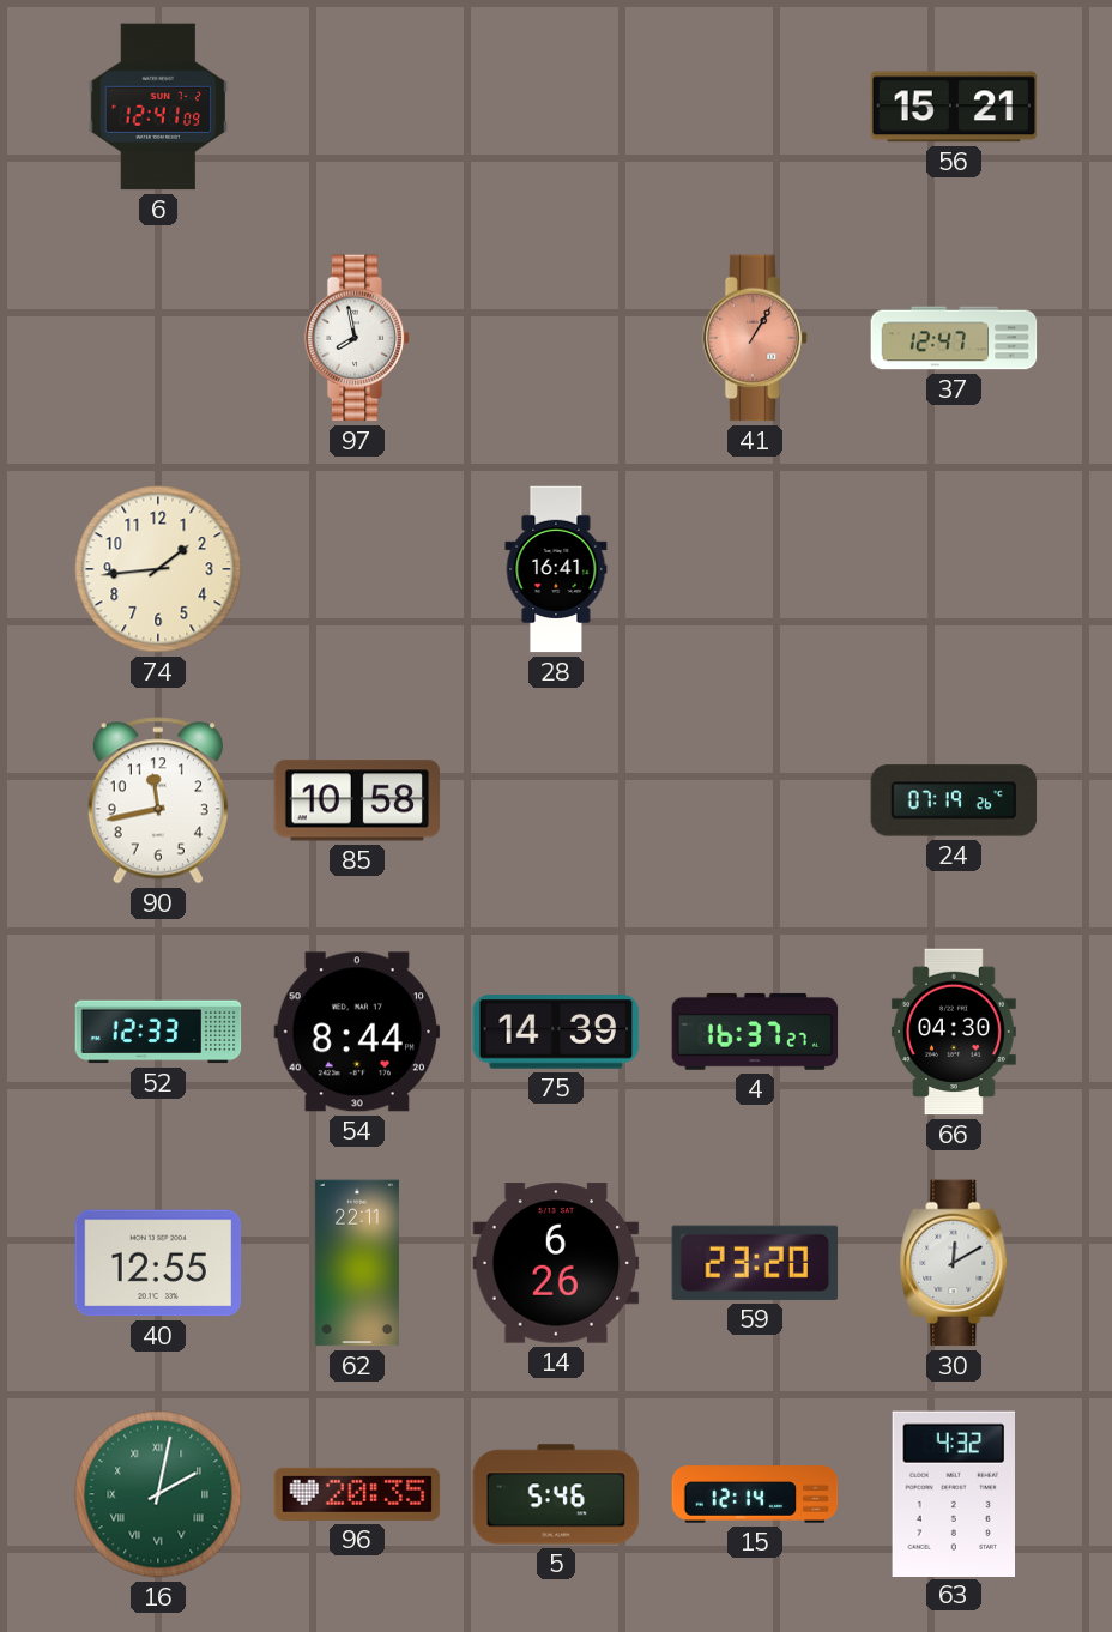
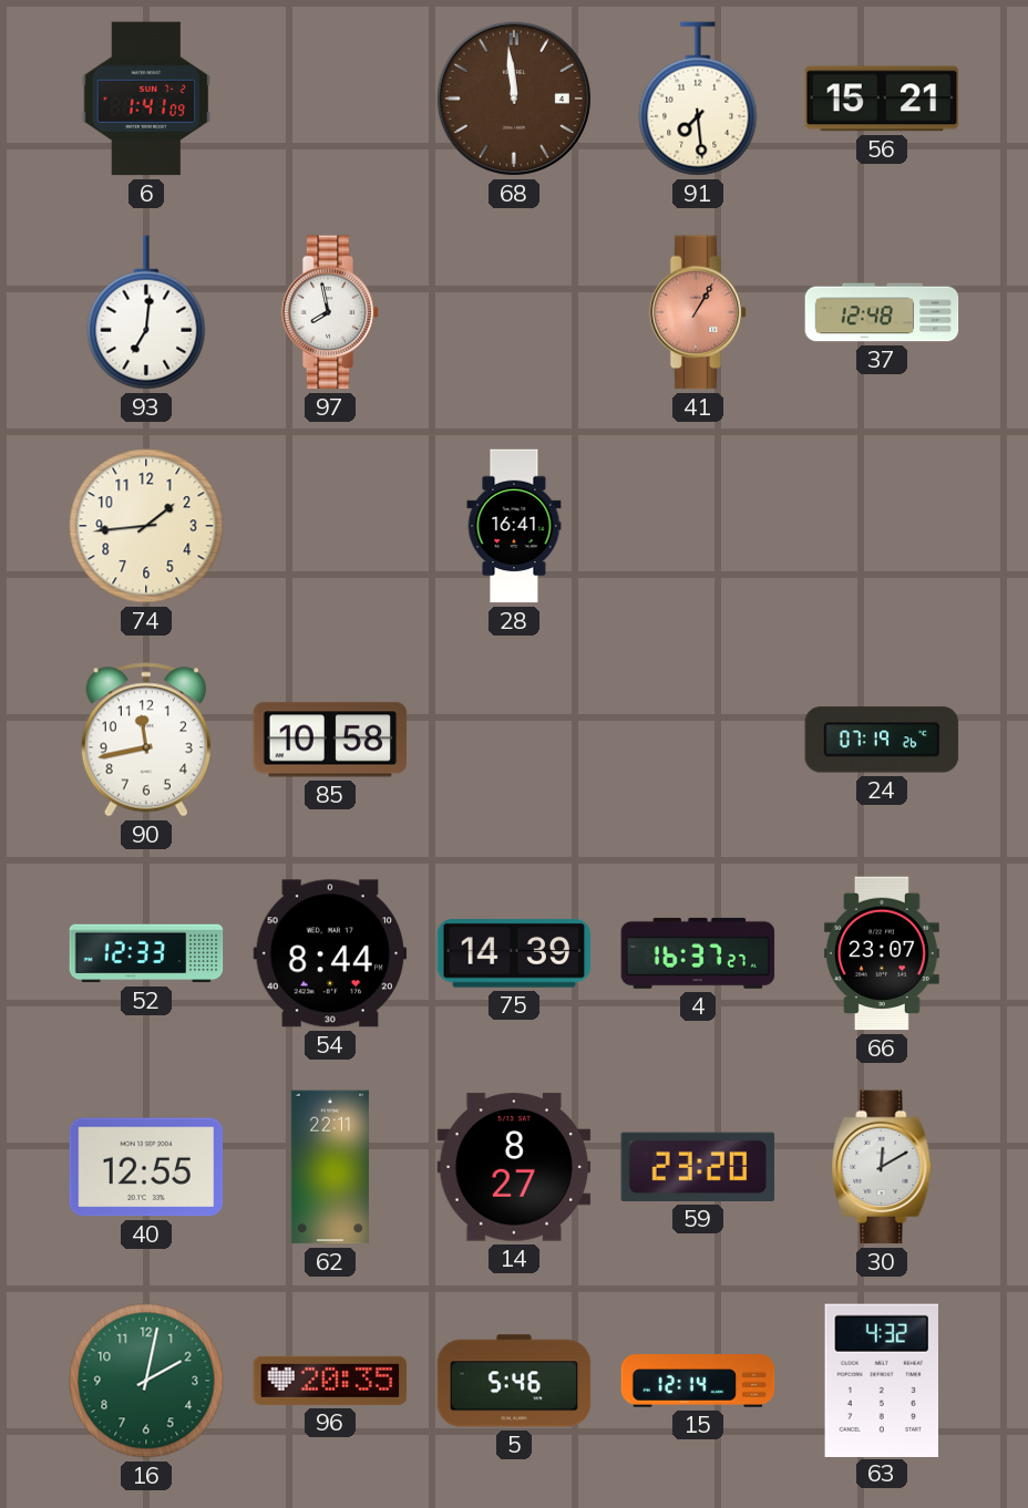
6: 12:41 -> 1:41
68: none -> 11:59
91: none -> 7:29
93: none -> 7:01
37: 12:47 -> 12:48
66: 04:30 -> 23:07
14: 6:26 -> 8:27
16 numerals: Roman -> Arabic
